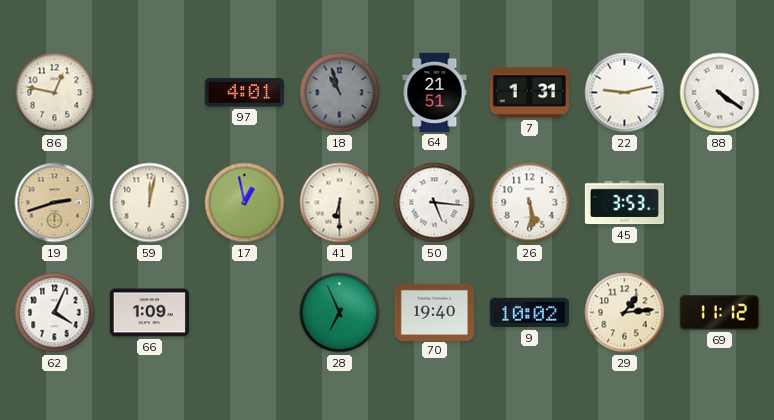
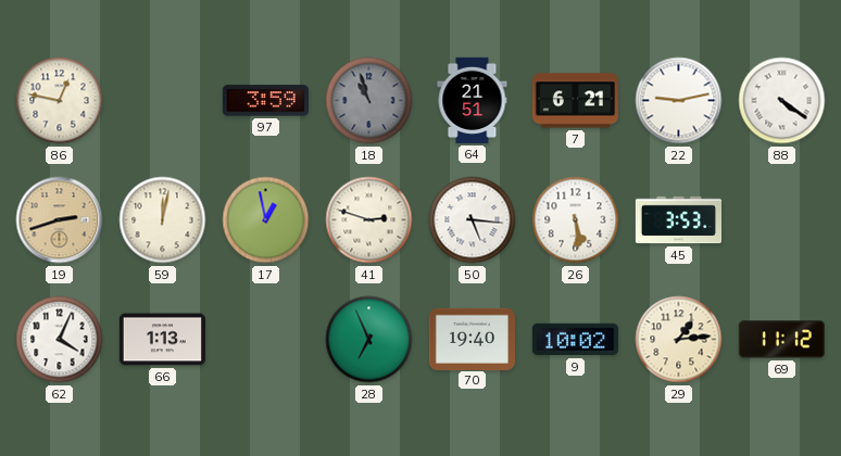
97: 4:01 -> 3:59
7: 1:31 -> 6:21
41: 6:30 -> 2:48
66: 1:09 -> 1:13
